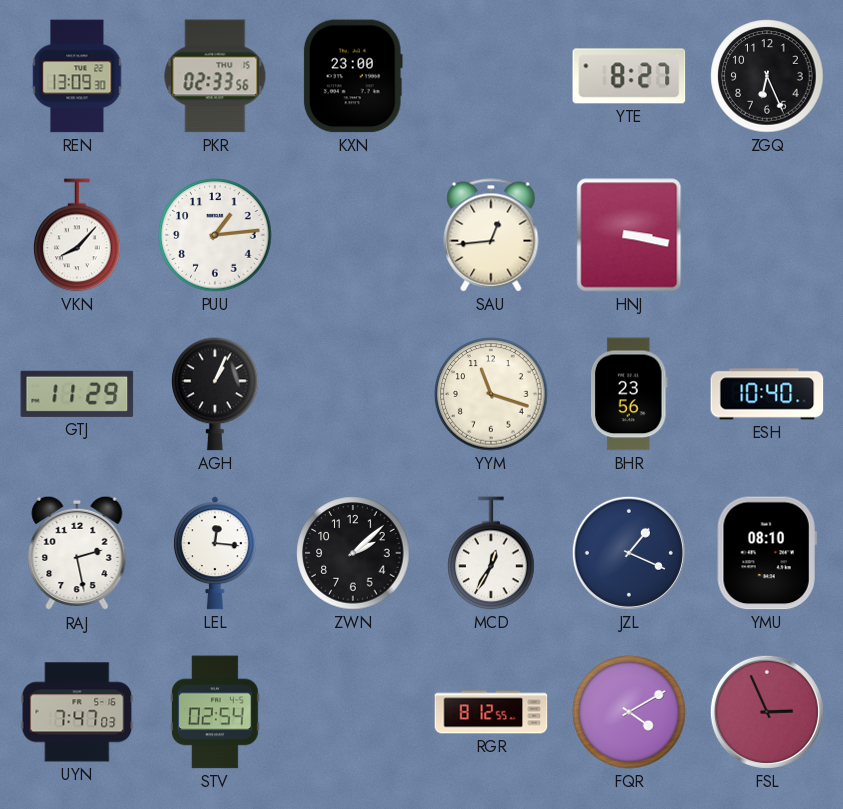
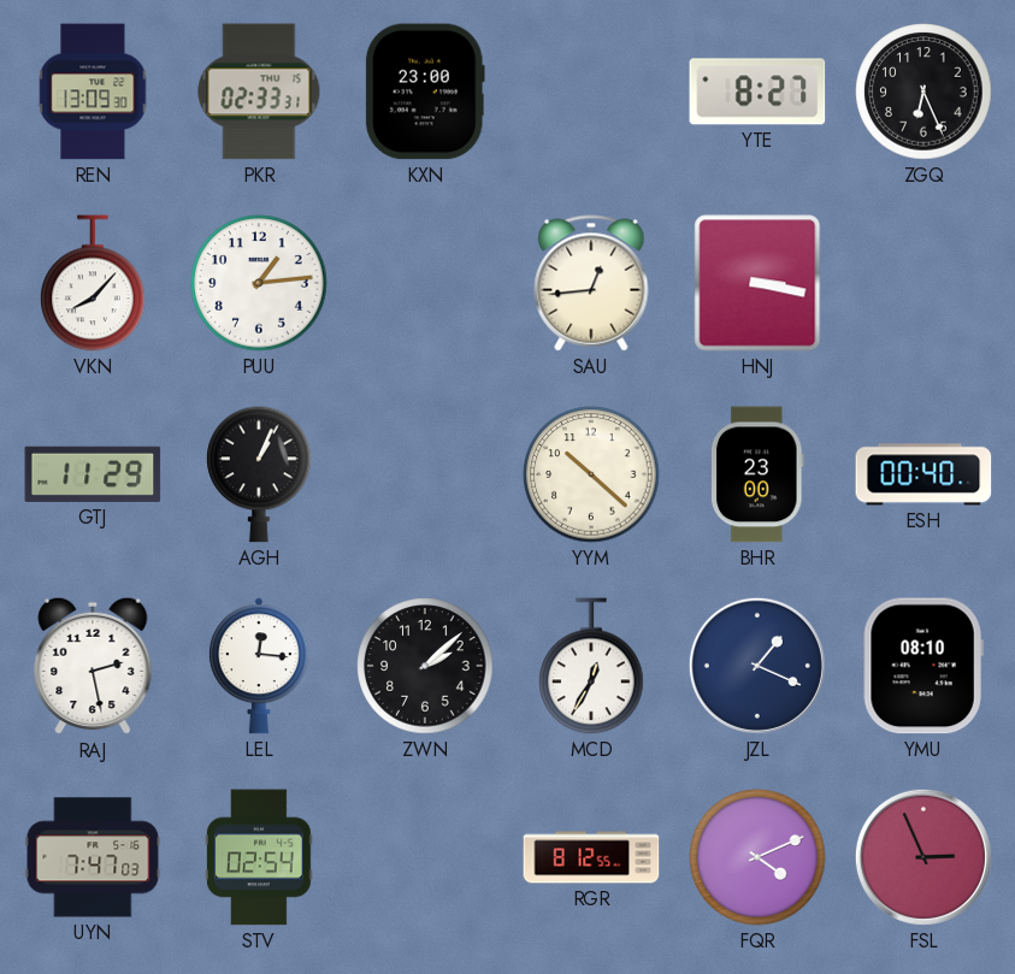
PKR: 02:33:56 -> 02:33:31
YYM: 11:18 -> 10:22
BHR: 23:56 -> 23:00
ESH: 10:40 -> 00:40
FQR: 4:10 -> 4:11
